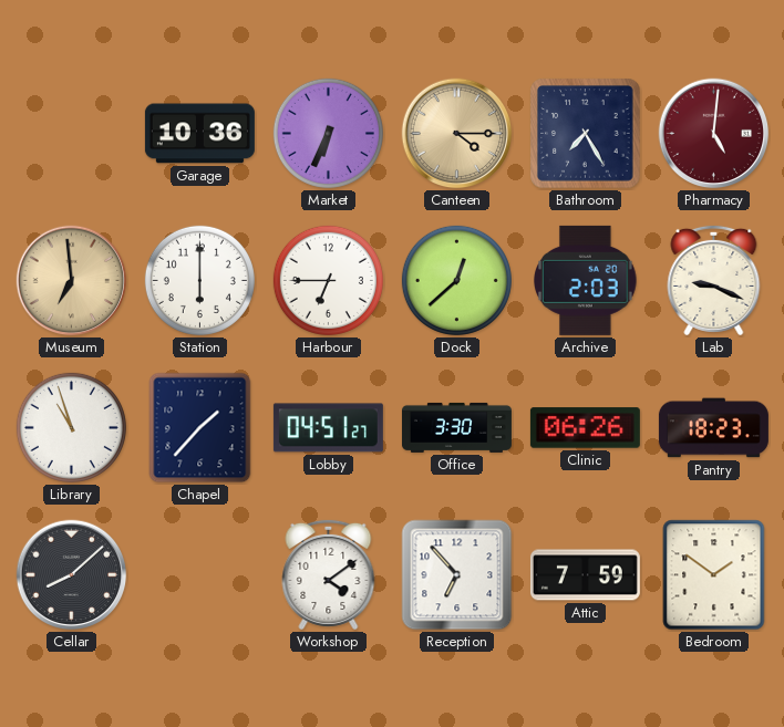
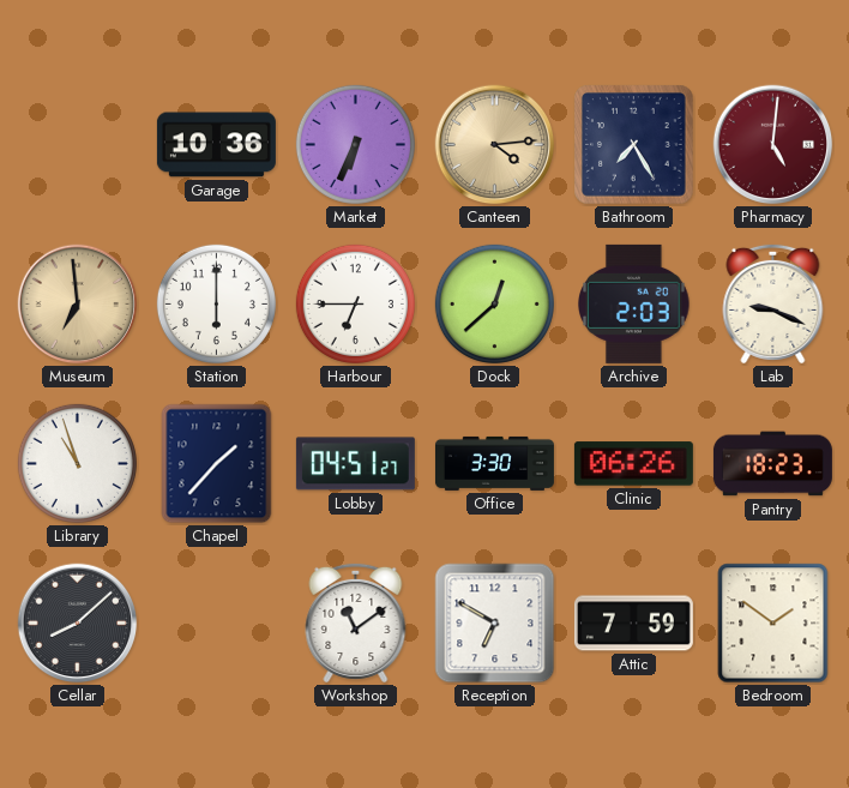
Canteen: 4:15 -> 4:14
Workshop: 4:09 -> 11:09
Reception: 6:53 -> 6:50
